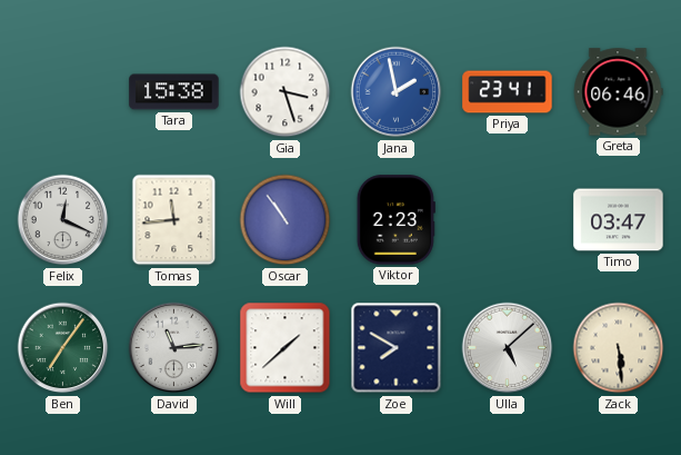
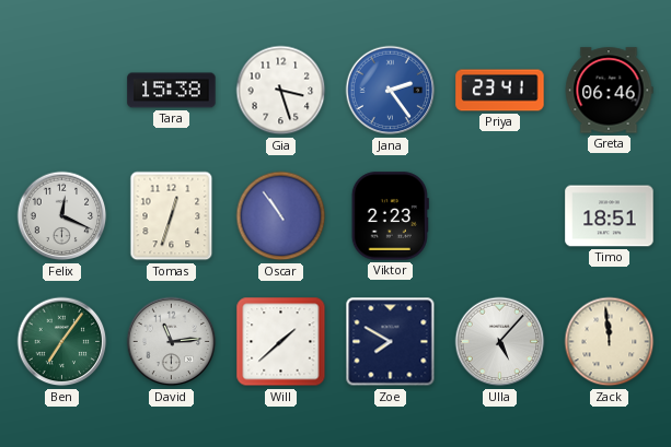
Jana: 1:58 -> 2:24
Tomas: 11:44 -> 12:33
Timo: 03:47 -> 18:51
Ulla: 5:08 -> 5:07
Zack: 5:29 -> 11:59
